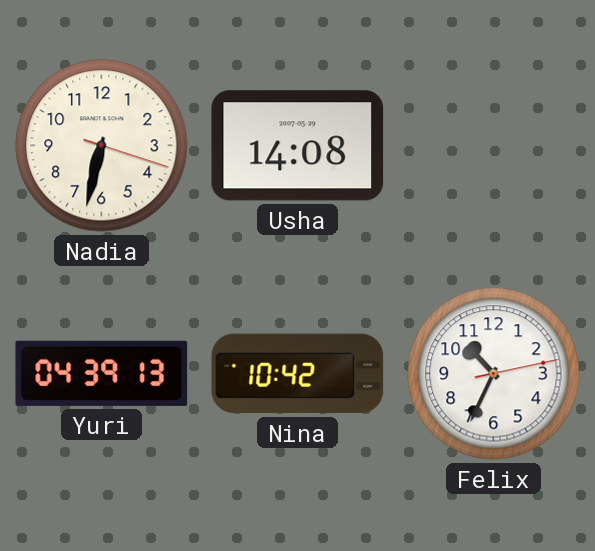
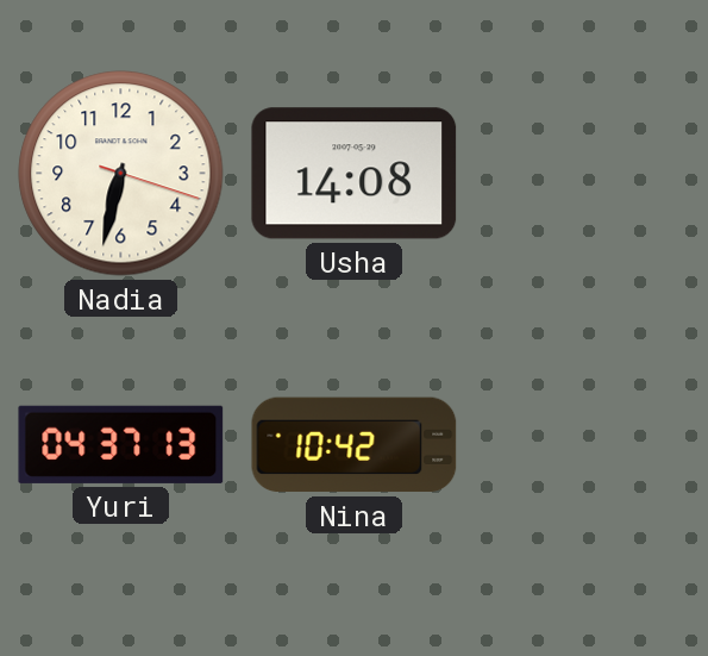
Yuri: 04:39 -> 04:37
Felix: 10:34 -> none
